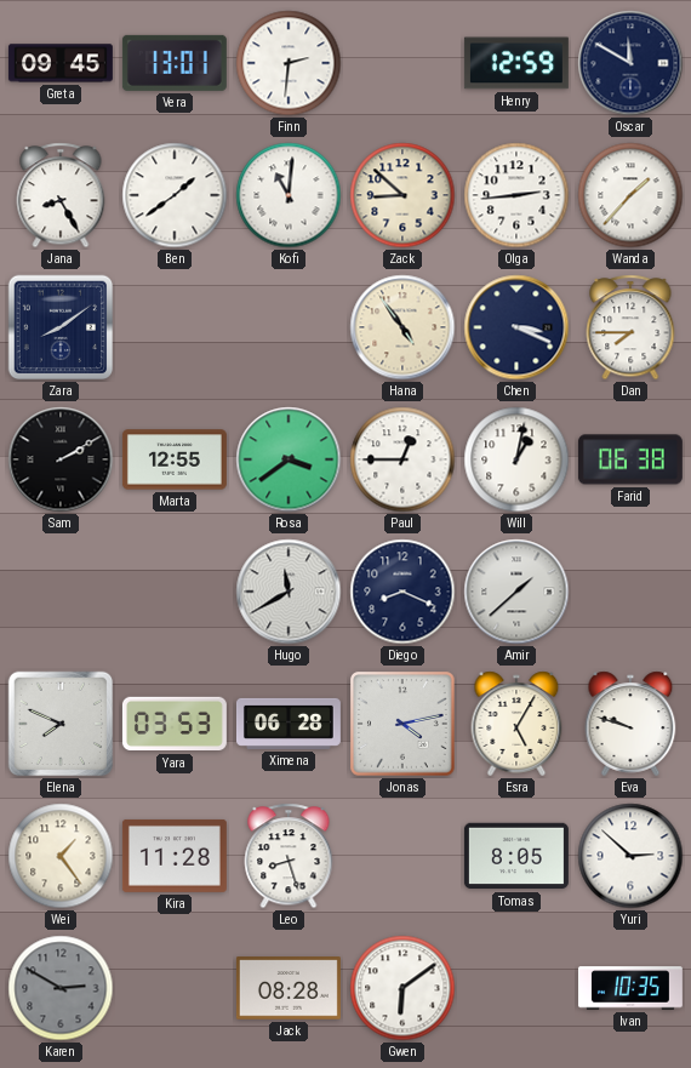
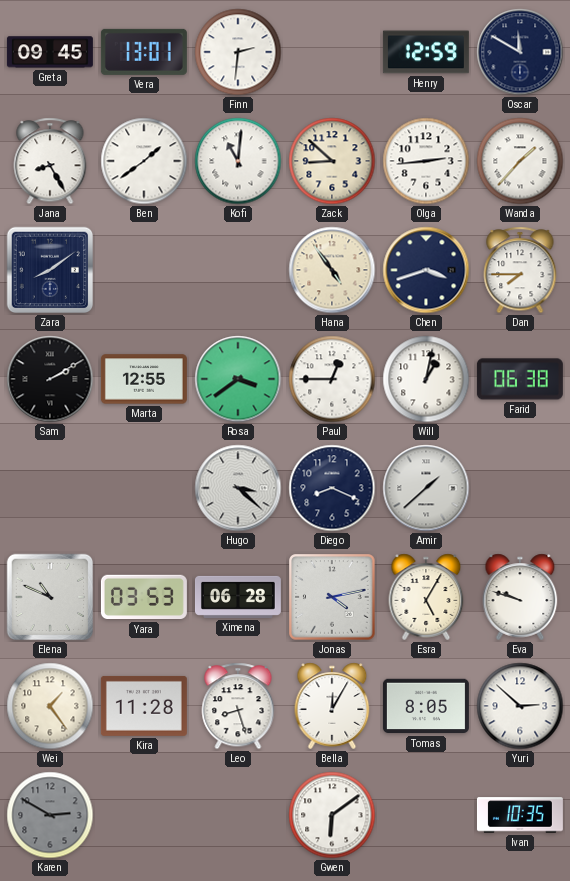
Chen: 3:19 -> 3:42
Hugo: 11:40 -> 3:22
Elena: 7:49 -> 10:49
Bella: none -> 12:05
Jack: 08:28 -> none
